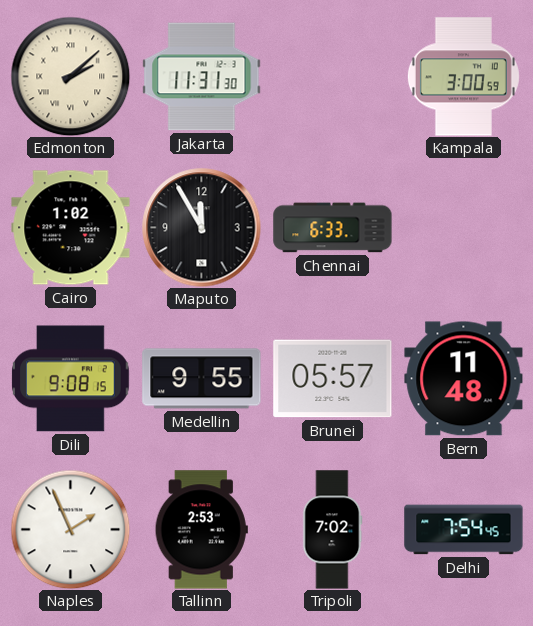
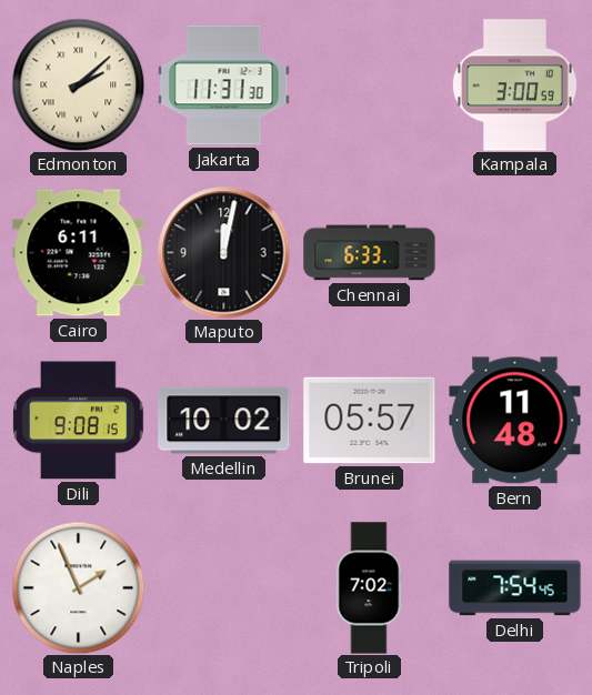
Cairo: 1:02 -> 6:11
Maputo: 11:55 -> 12:02
Medellin: 9:55 -> 10:02
Tallinn: 2:53 -> none
